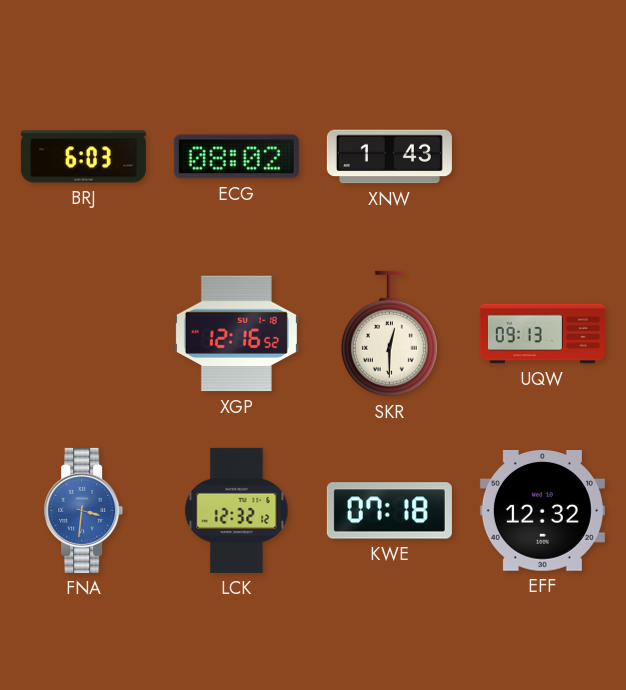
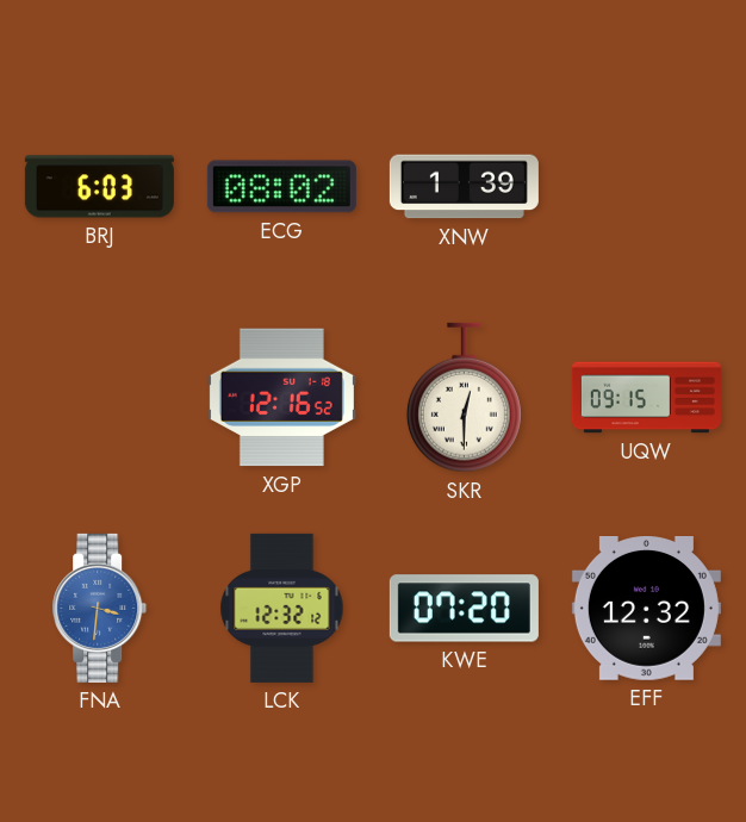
XNW: 1:43 -> 1:39
UQW: 09:13 -> 09:15
KWE: 07:18 -> 07:20
